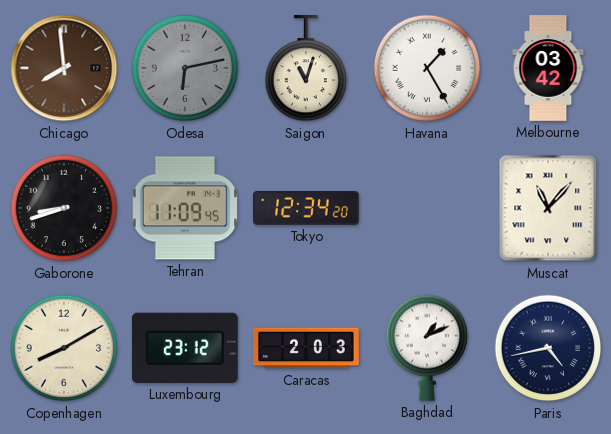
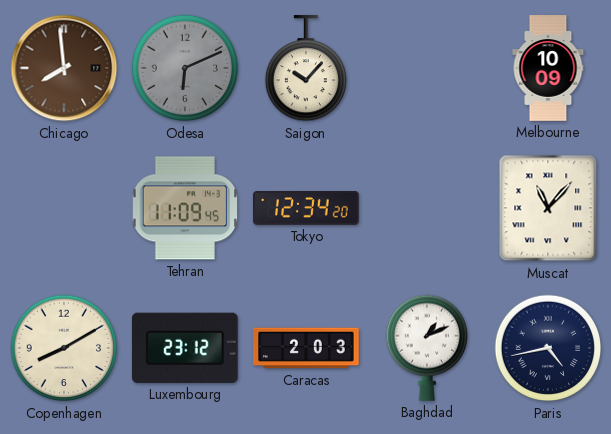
Odesa: 6:13 -> 6:11
Saigon: 11:03 -> 10:07
Havana: 1:25 -> none
Melbourne: 03:42 -> 10:09
Gaborone: 8:42 -> none
